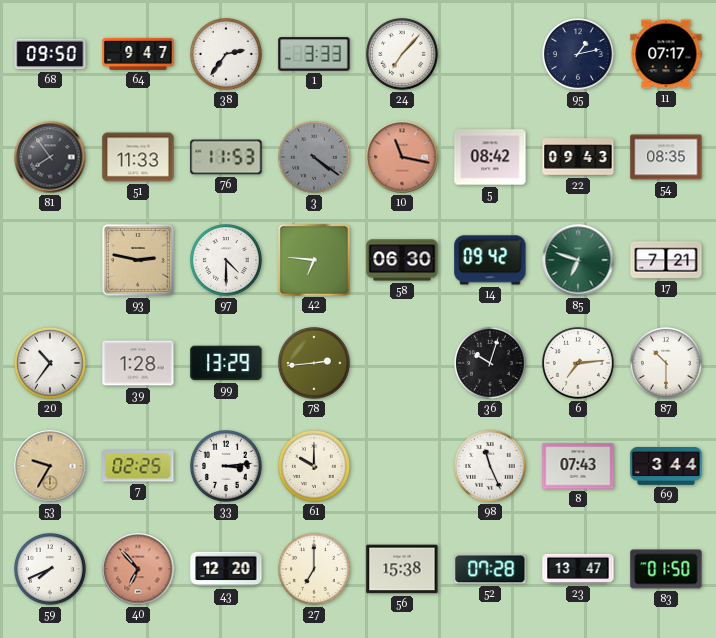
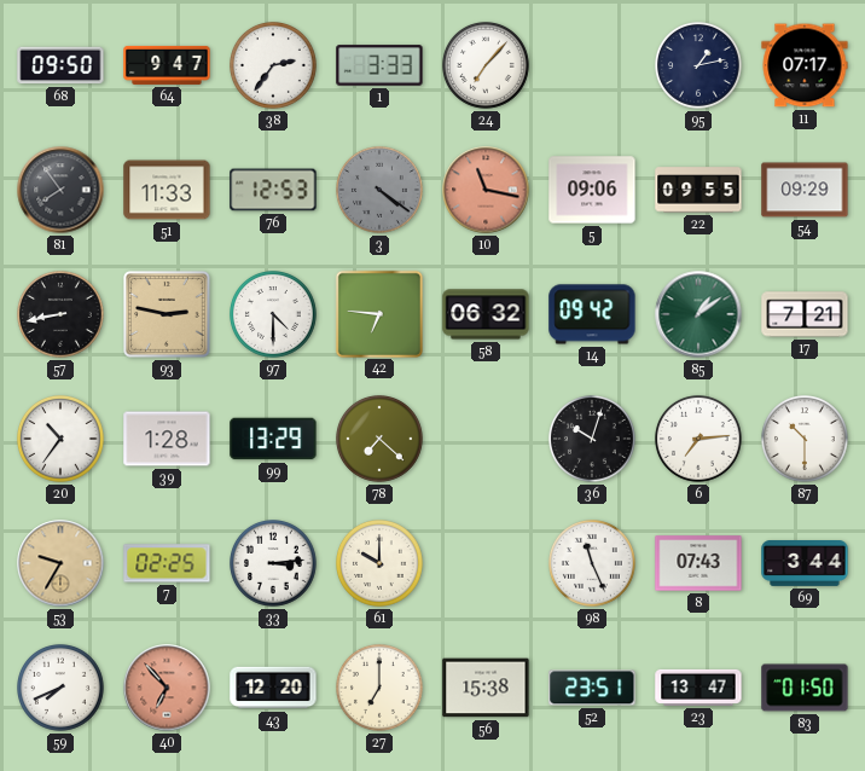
76: 11:53 -> 12:53
5: 08:42 -> 09:06
22: 09:43 -> 09:55
54: 08:35 -> 09:29
57: none -> 8:43
58: 06:30 -> 06:32
85: 6:48 -> 1:09
78: 2:44 -> 7:22
52: 07:28 -> 23:51
